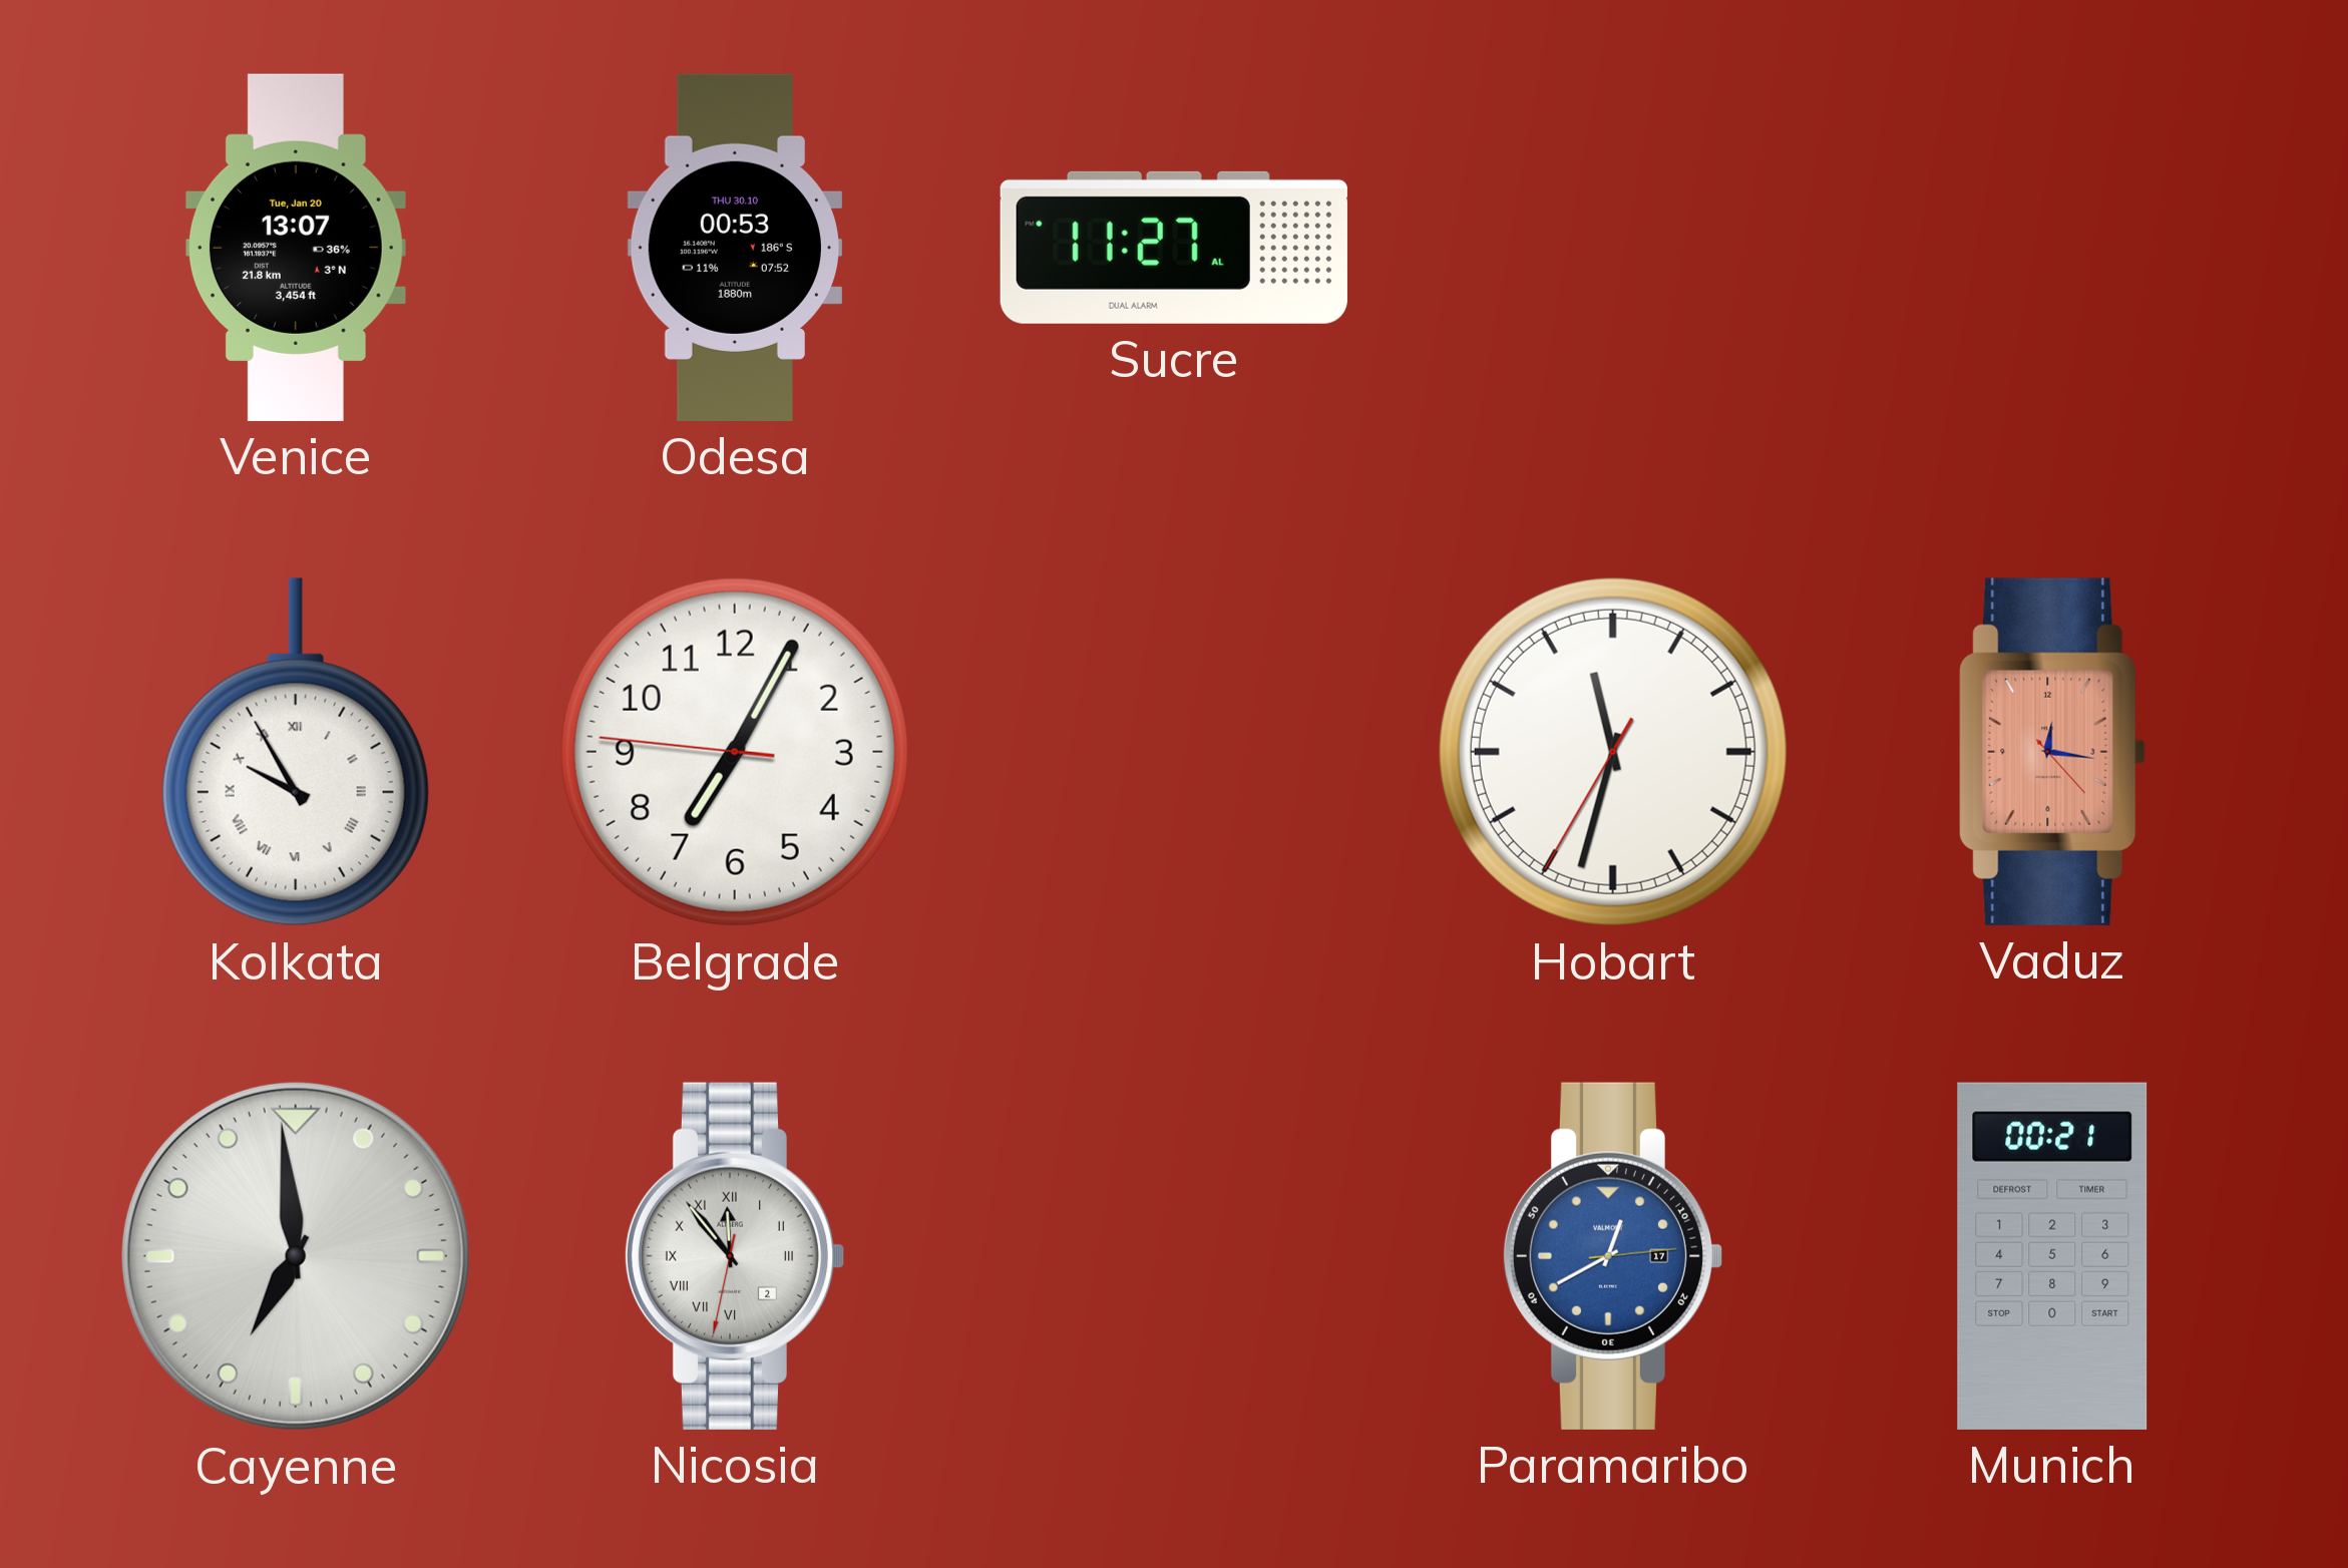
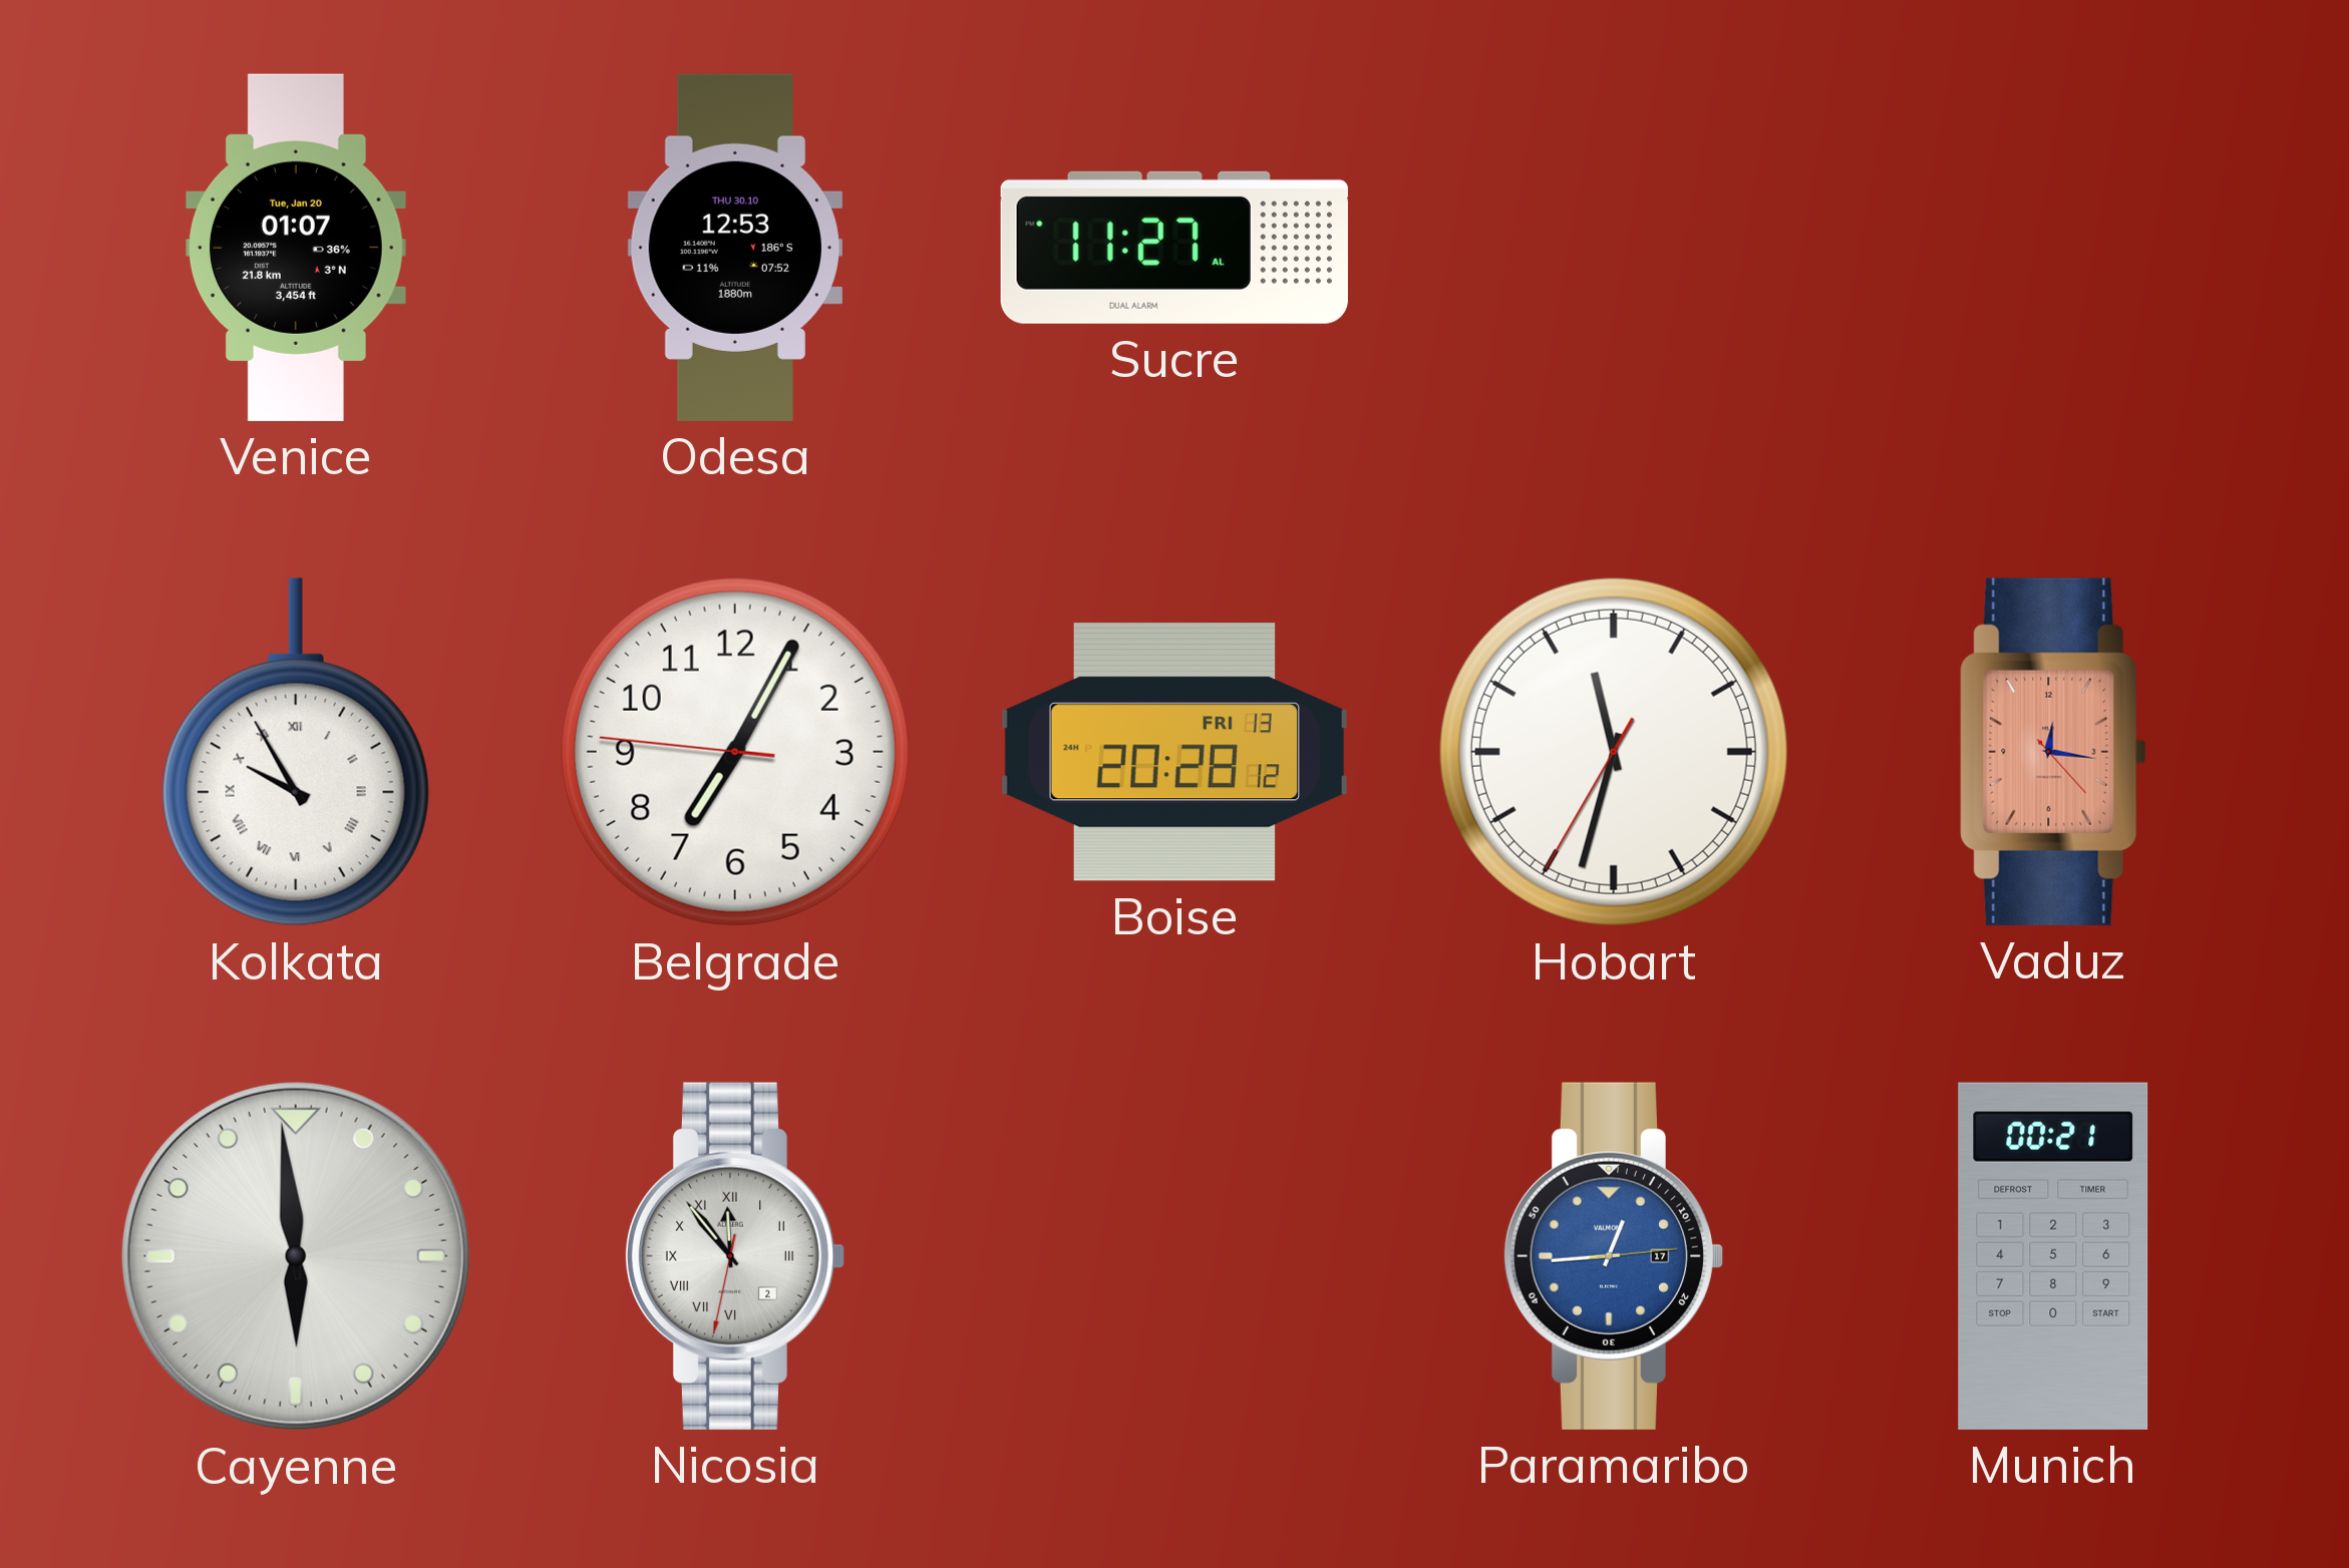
Venice: 13:07 -> 01:07
Odesa: 00:53 -> 12:53
Boise: none -> 20:28
Cayenne: 6:59 -> 5:59
Paramaribo: 12:40 -> 12:44
